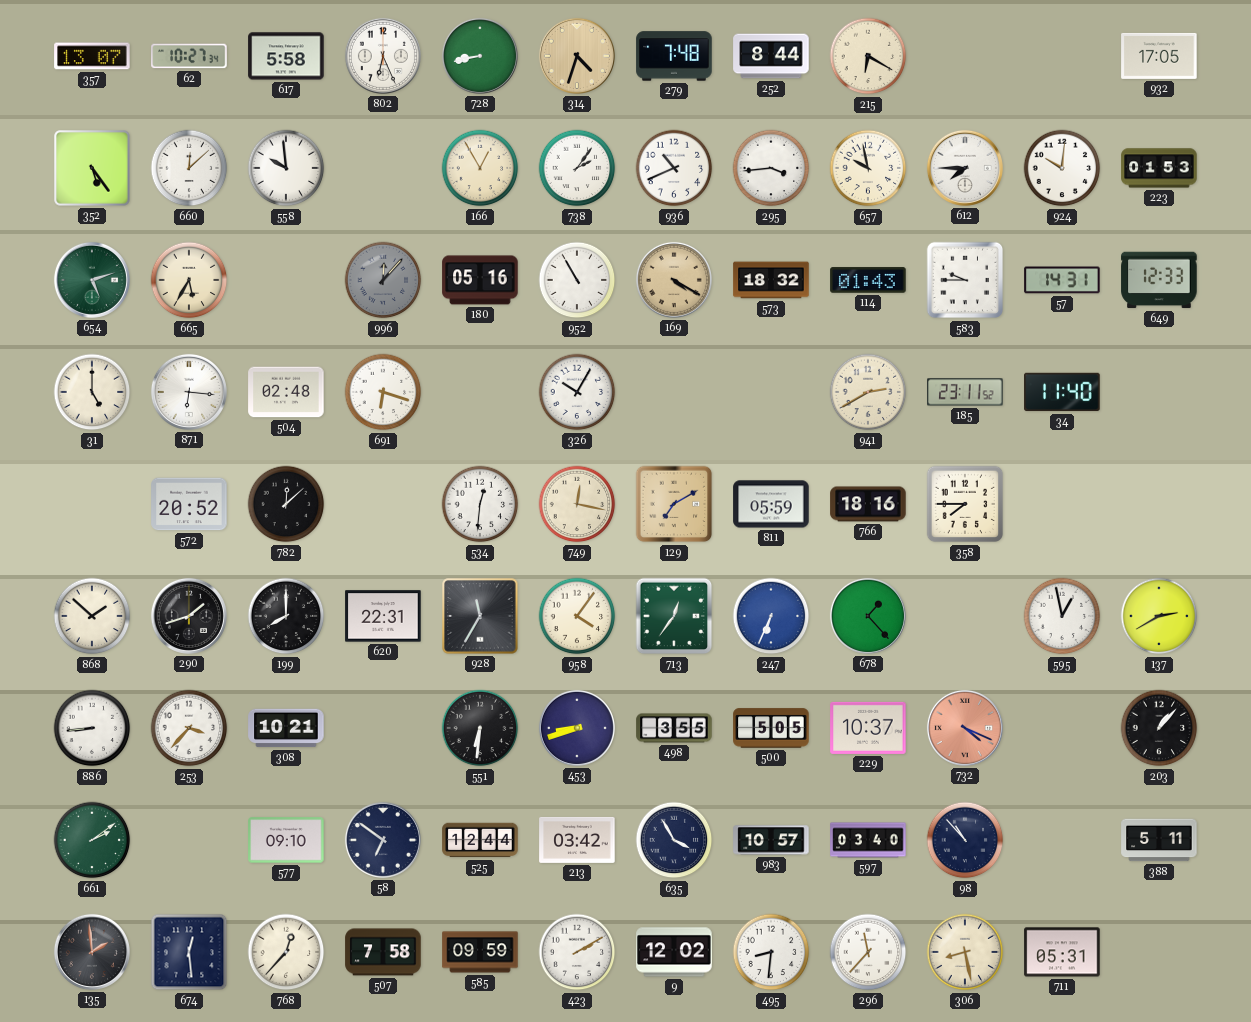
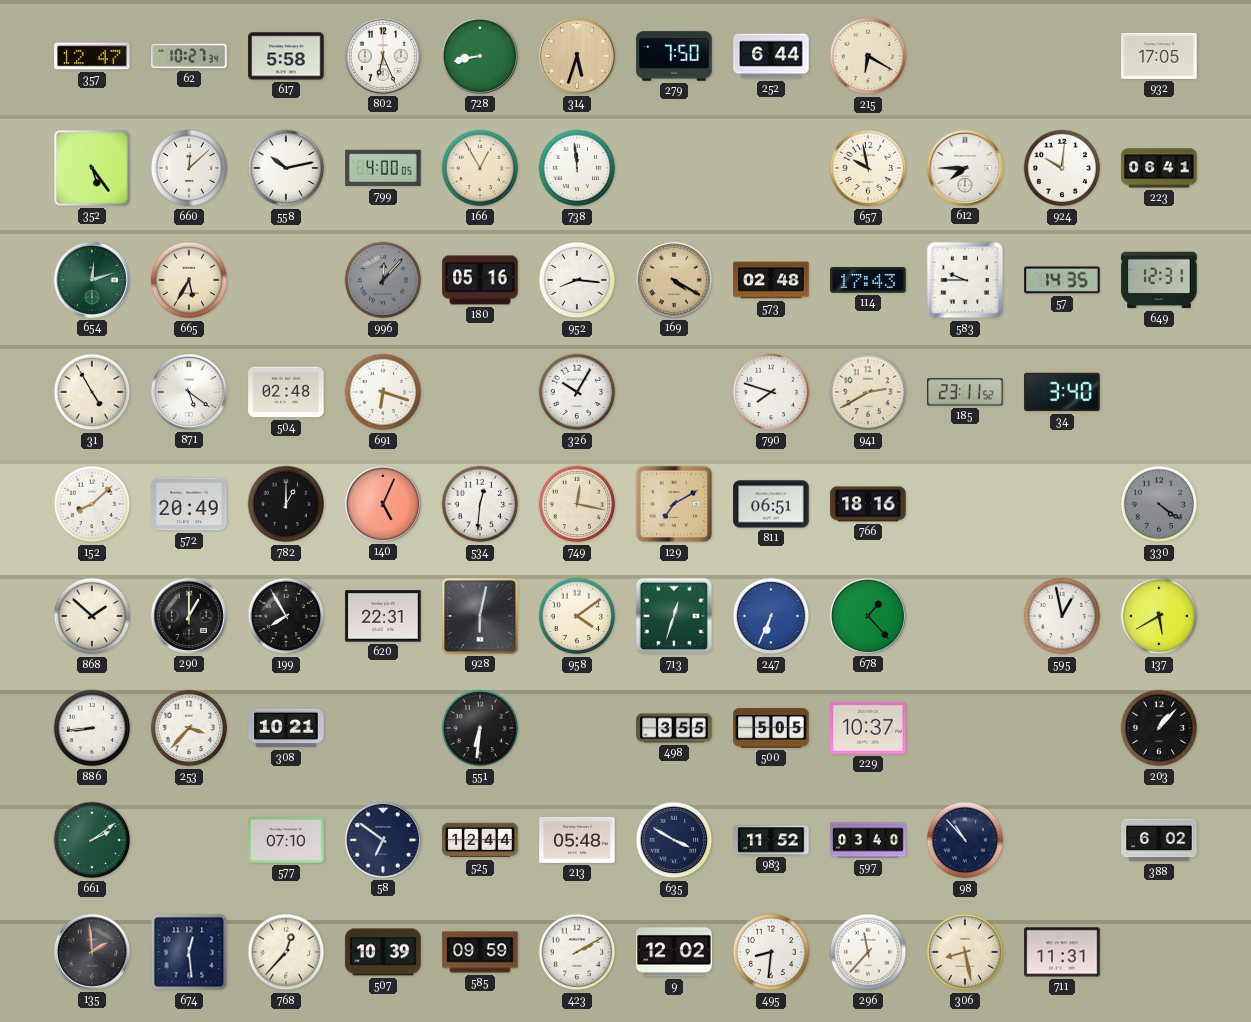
357: 13:07 -> 12:47
314: 4:33 -> 5:33
279: 7:48 -> 7:50
252: 8:44 -> 6:44
558: 9:59 -> 10:13
799: none -> 4:00
738: 2:06 -> 11:59
936: 10:41 -> none
295: 3:44 -> none
223: 01:53 -> 06:41
654: 5:12 -> 12:12
952: 10:55 -> 8:16
573: 18:32 -> 02:48
114: 01:43 -> 17:43
57: 14:31 -> 14:35
649: 12:33 -> 12:31
31: 5:00 -> 4:55
871: 6:16 -> 5:21
790: none -> 7:48
34: 11:40 -> 3:40
152: none -> 8:08
572: 20:52 -> 20:49
782: 12:08 -> 1:00
140: none -> 5:04
811: 05:59 -> 06:51
358: 7:45 -> none
330: none -> 4:21
290: 1:42 -> 1:00
199: 8:00 -> 7:55
928: 11:35 -> 6:02
958: 4:06 -> 4:09
713: 12:36 -> 12:33
137: 2:40 -> 5:40
453: 8:42 -> none
732: 4:19 -> none
577: 09:10 -> 07:10
213: 03:42 -> 05:48
635: 3:55 -> 3:50
983: 10:57 -> 11:52
388: 5:11 -> 6:02
507: 7:58 -> 10:39
711: 05:31 -> 11:31
